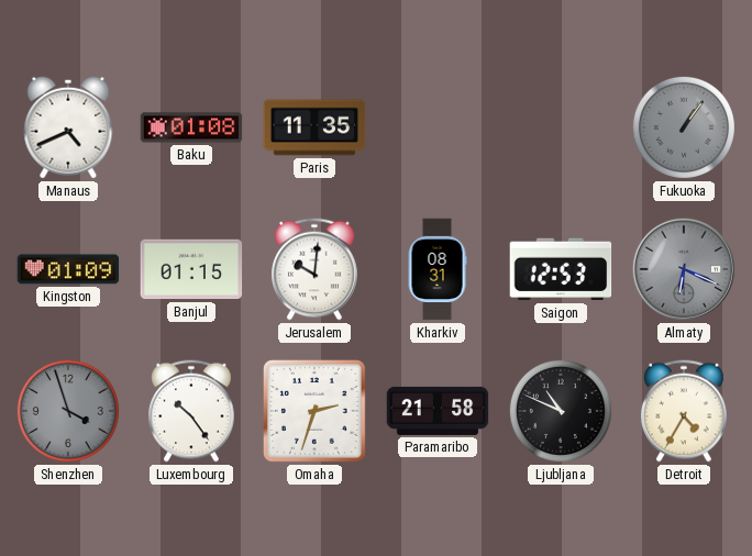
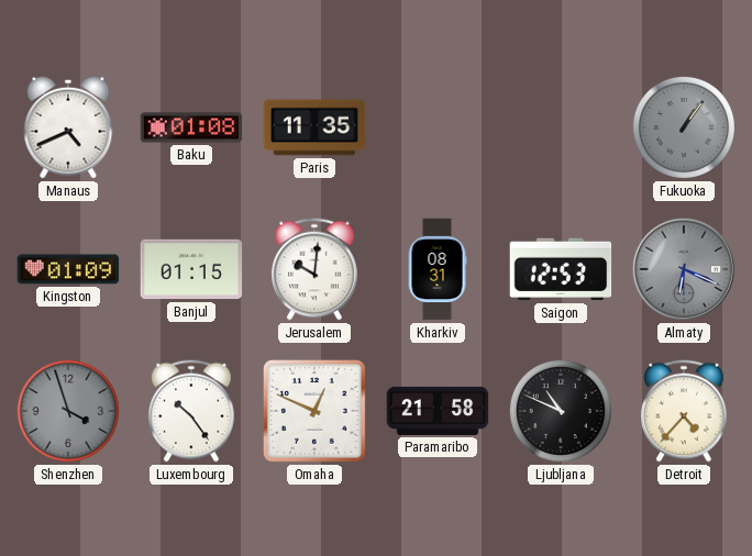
Omaha: 2:33 -> 12:49
Detroit: 4:35 -> 4:37
